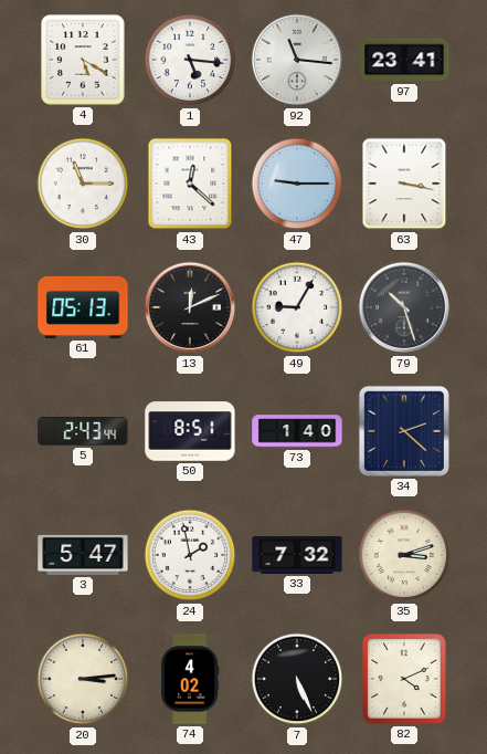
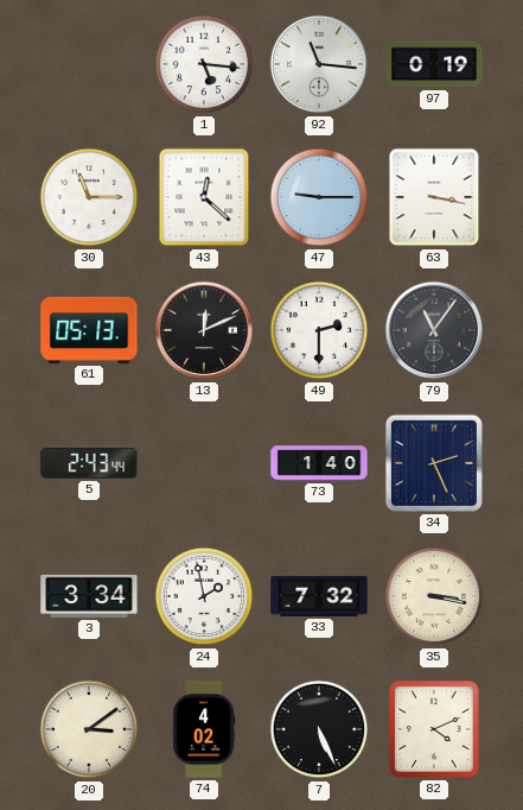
4: 5:20 -> none
97: 23:41 -> 0:19
49: 9:05 -> 2:30
79: 10:27 -> 11:06
50: 8:51 -> none
34: 2:22 -> 2:26
3: 5:47 -> 3:34
35: 3:12 -> 3:17
20: 3:14 -> 3:09
